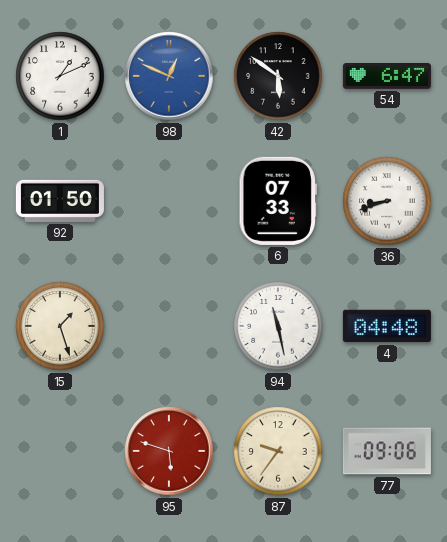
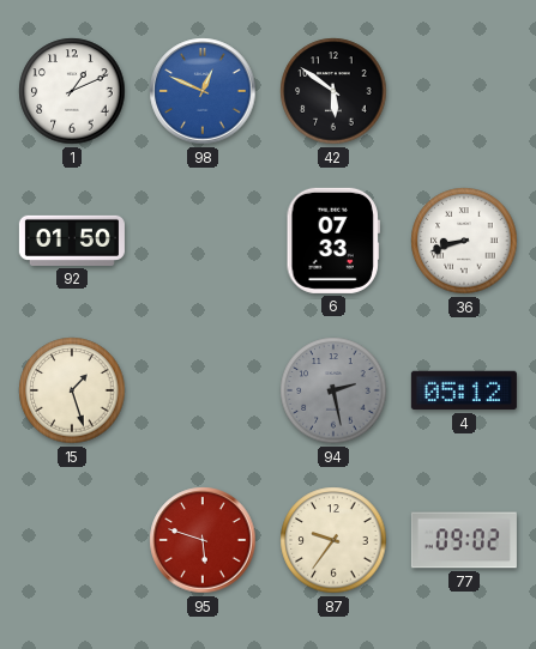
54: 6:47 -> none
94: 11:28 -> 2:28
94 dial: white -> grey
4: 04:48 -> 05:12
77: 09:06 -> 09:02
